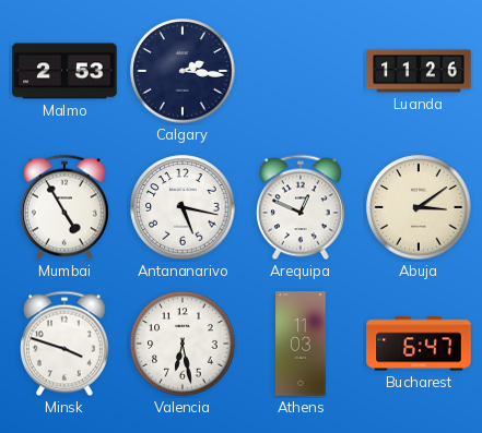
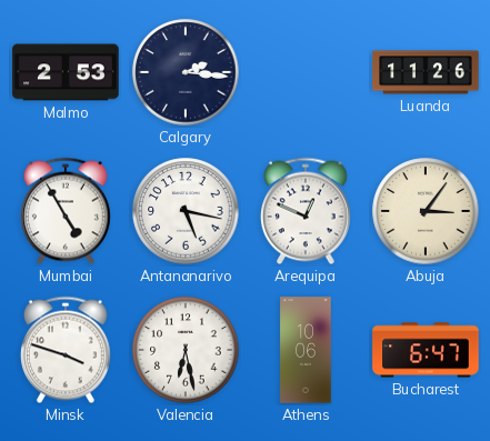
Abuja: 3:09 -> 3:06
Athens: 11:03 -> 10:06
